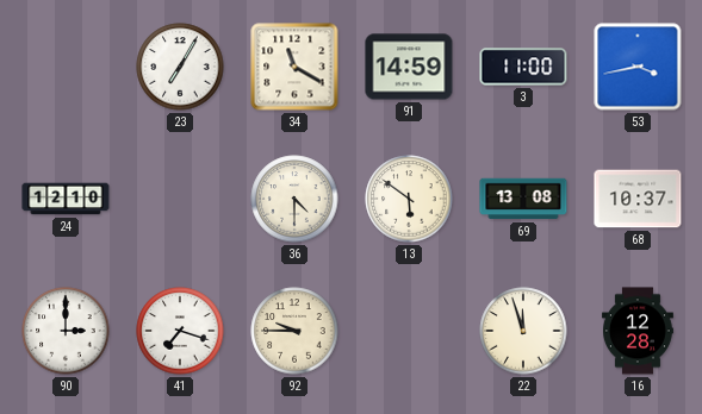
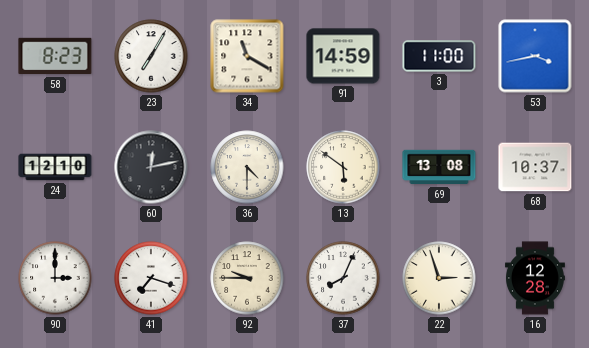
58: none -> 8:23
60: none -> 12:13
37: none -> 8:04
22: 11:57 -> 2:57
